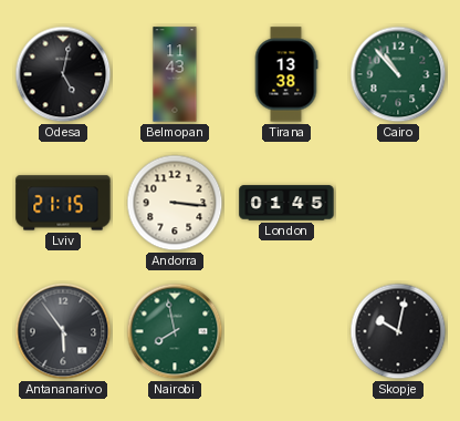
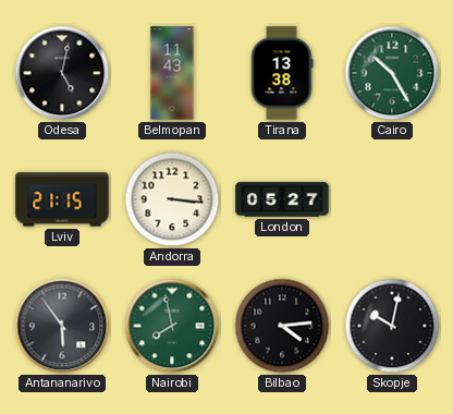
Cairo: 10:53 -> 10:25
London: 01:45 -> 05:27
Bilbao: none -> 4:14
